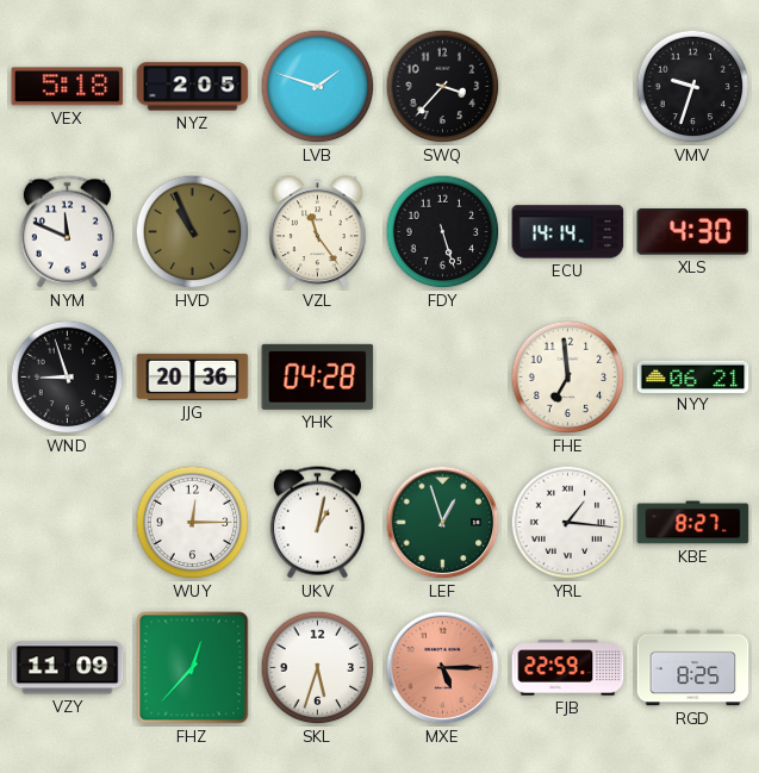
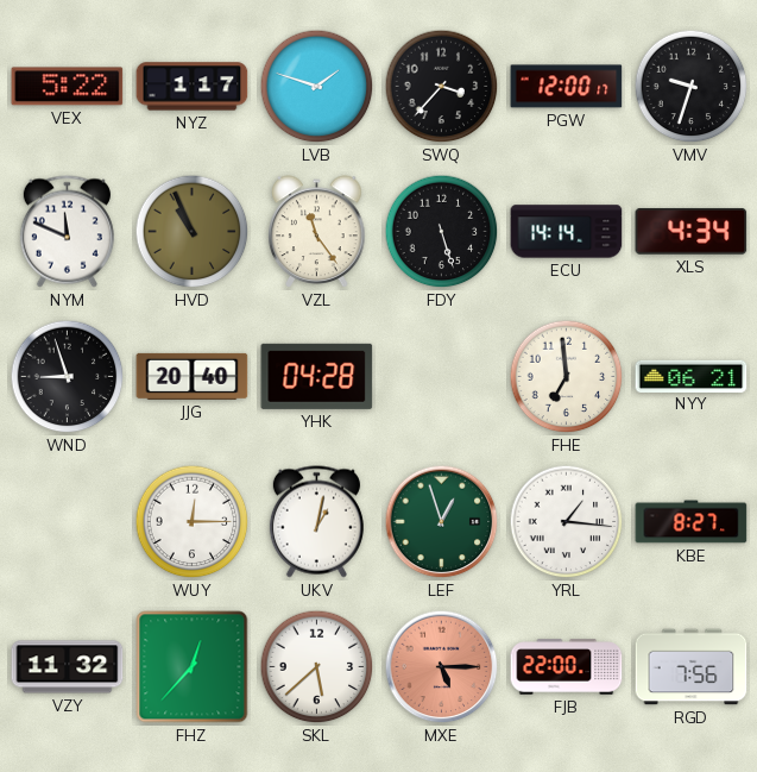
VEX: 5:18 -> 5:22
NYZ: 2:05 -> 1:17
PGW: none -> 12:00
XLS: 4:30 -> 4:34
JJG: 20:36 -> 20:40
VZY: 11:09 -> 11:32
SKL: 5:33 -> 5:38
FJB: 22:59 -> 22:00
RGD: 8:25 -> 7:56
